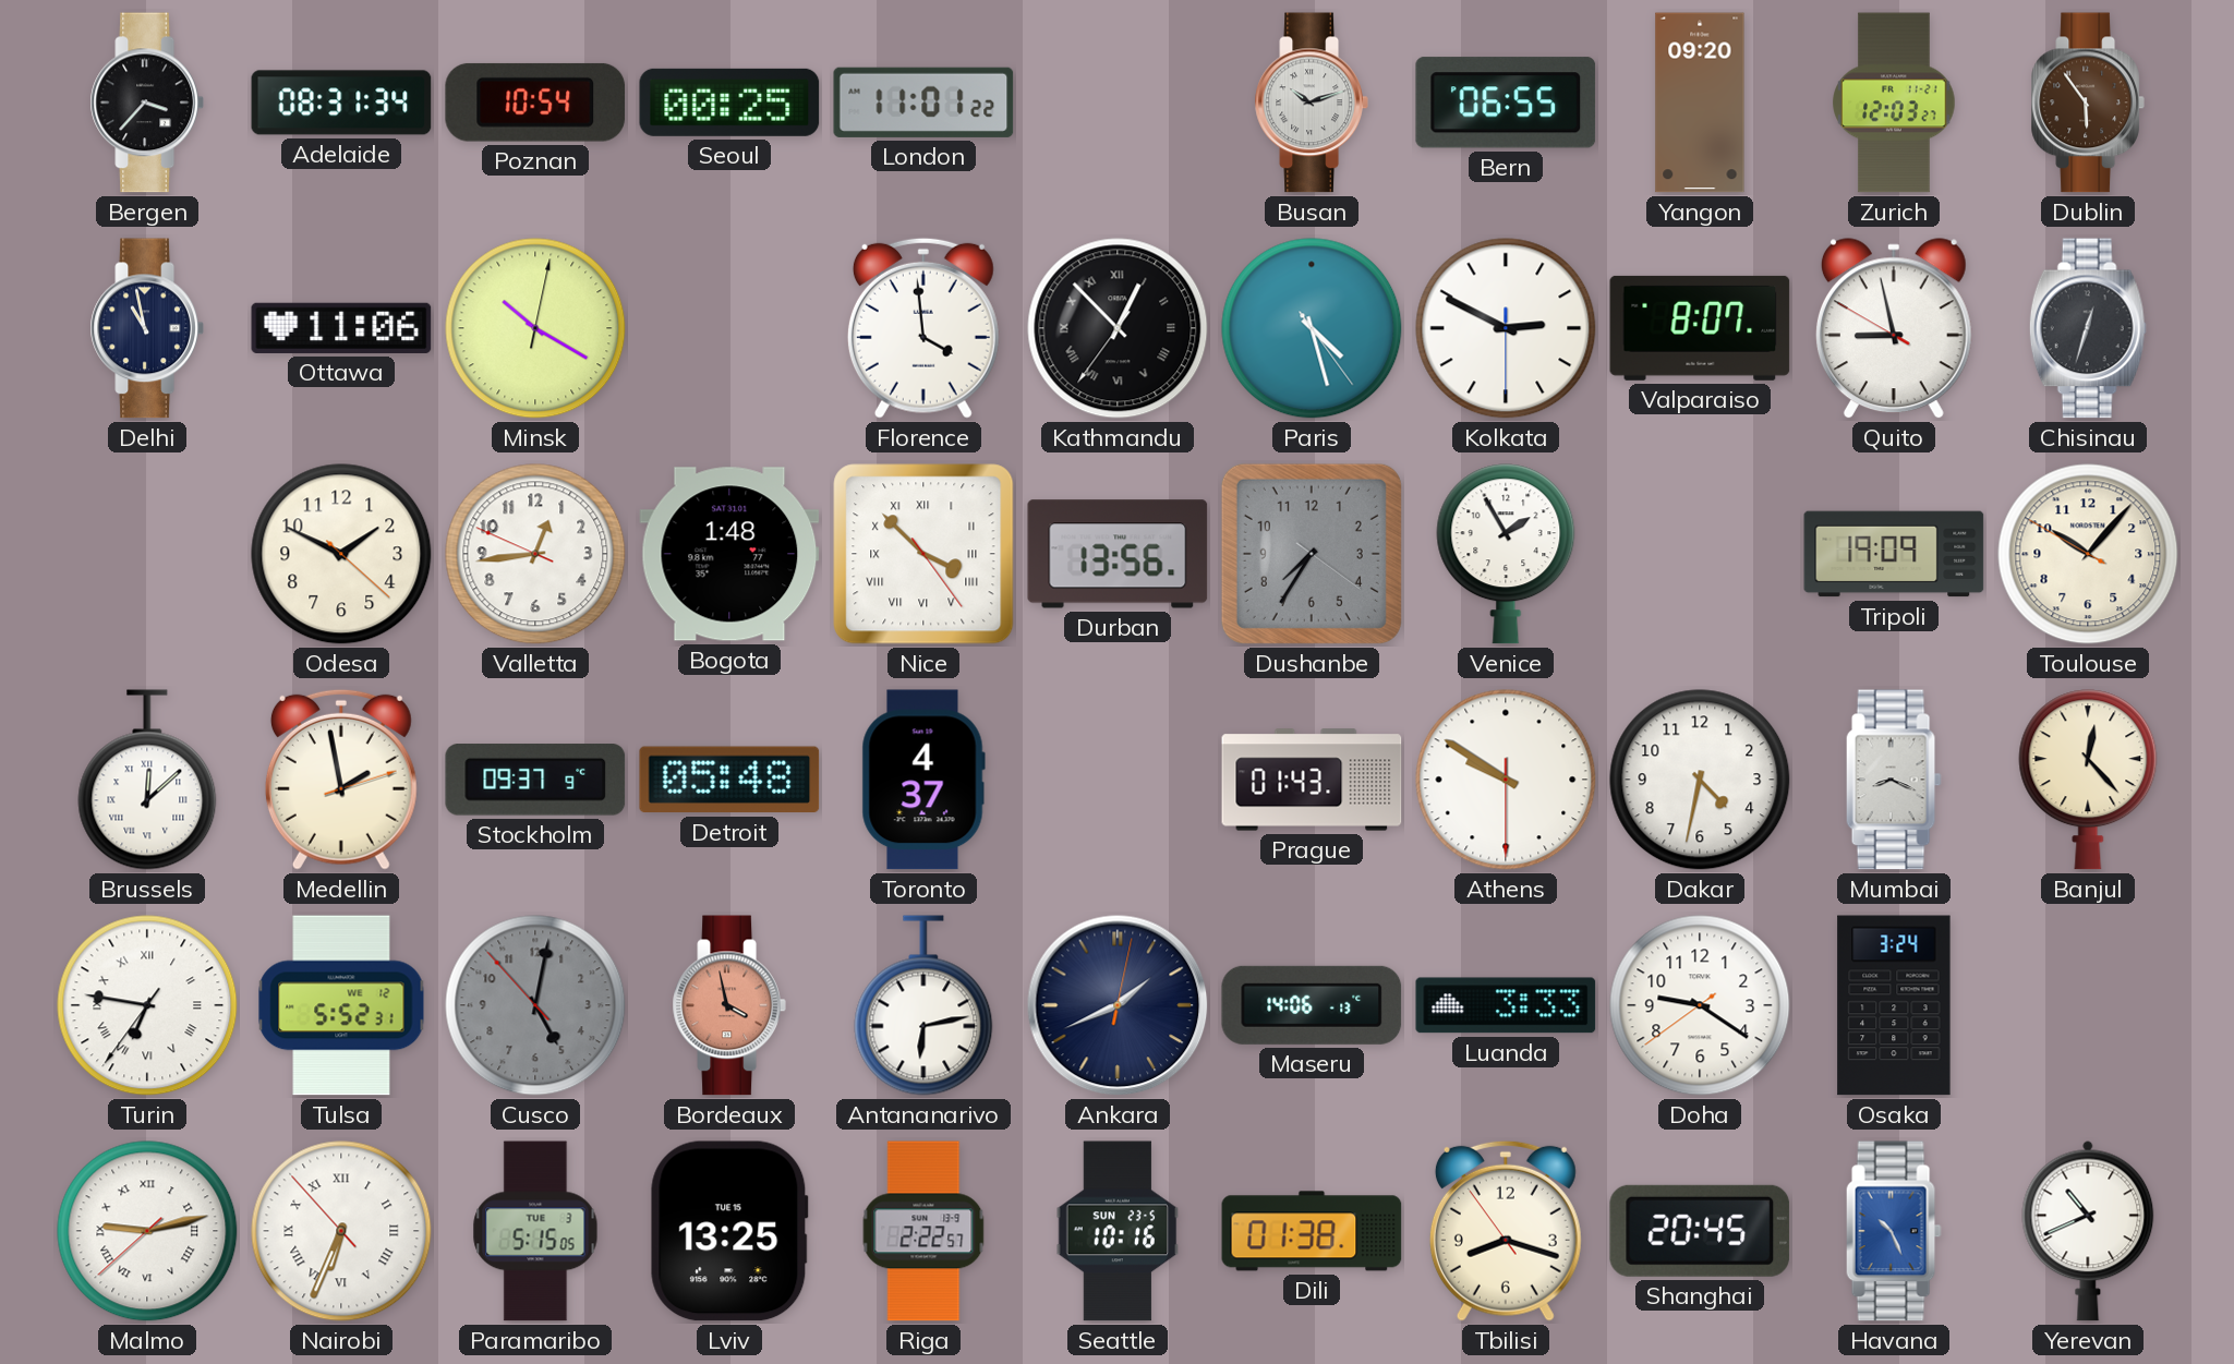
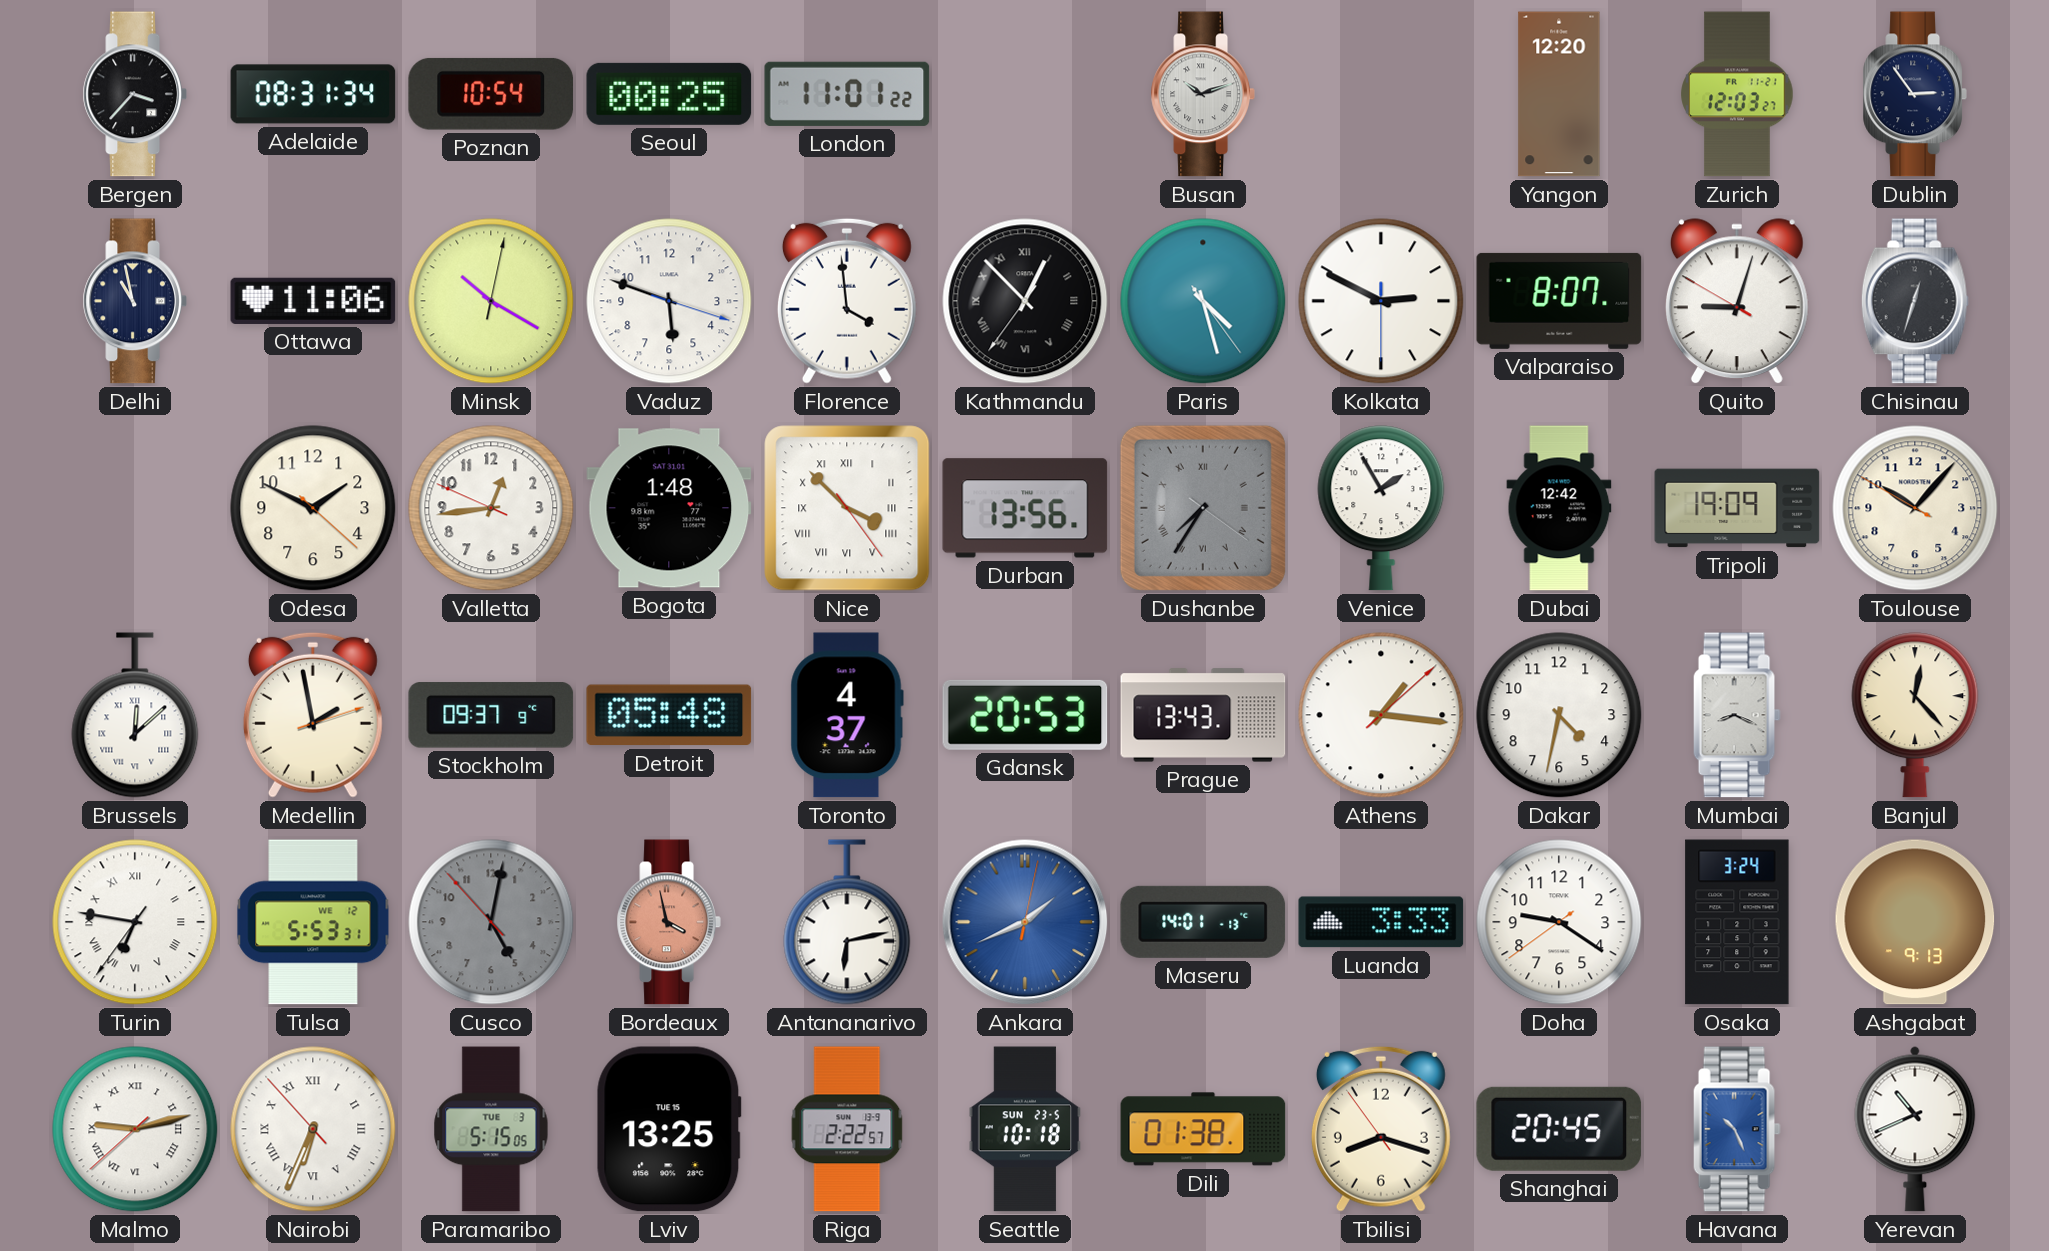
Bern: 06:55 -> none
Yangon: 09:20 -> 12:20
Dublin: 5:54 -> 2:54
Dublin dial: brown -> navy
Vaduz: none -> 5:48
Quito: 8:57 -> 9:02
Dushanbe numerals: Arabic -> Roman
Dubai: none -> 12:42
Gdansk: none -> 20:53
Prague: 01:43 -> 13:43
Athens: 9:50 -> 1:16
Tulsa: 5:52 -> 5:53
Ankara dial: navy -> blue
Maseru: 14:06 -> 14:01
Ashgabat: none -> 9:13
Seattle: 10:16 -> 10:18
